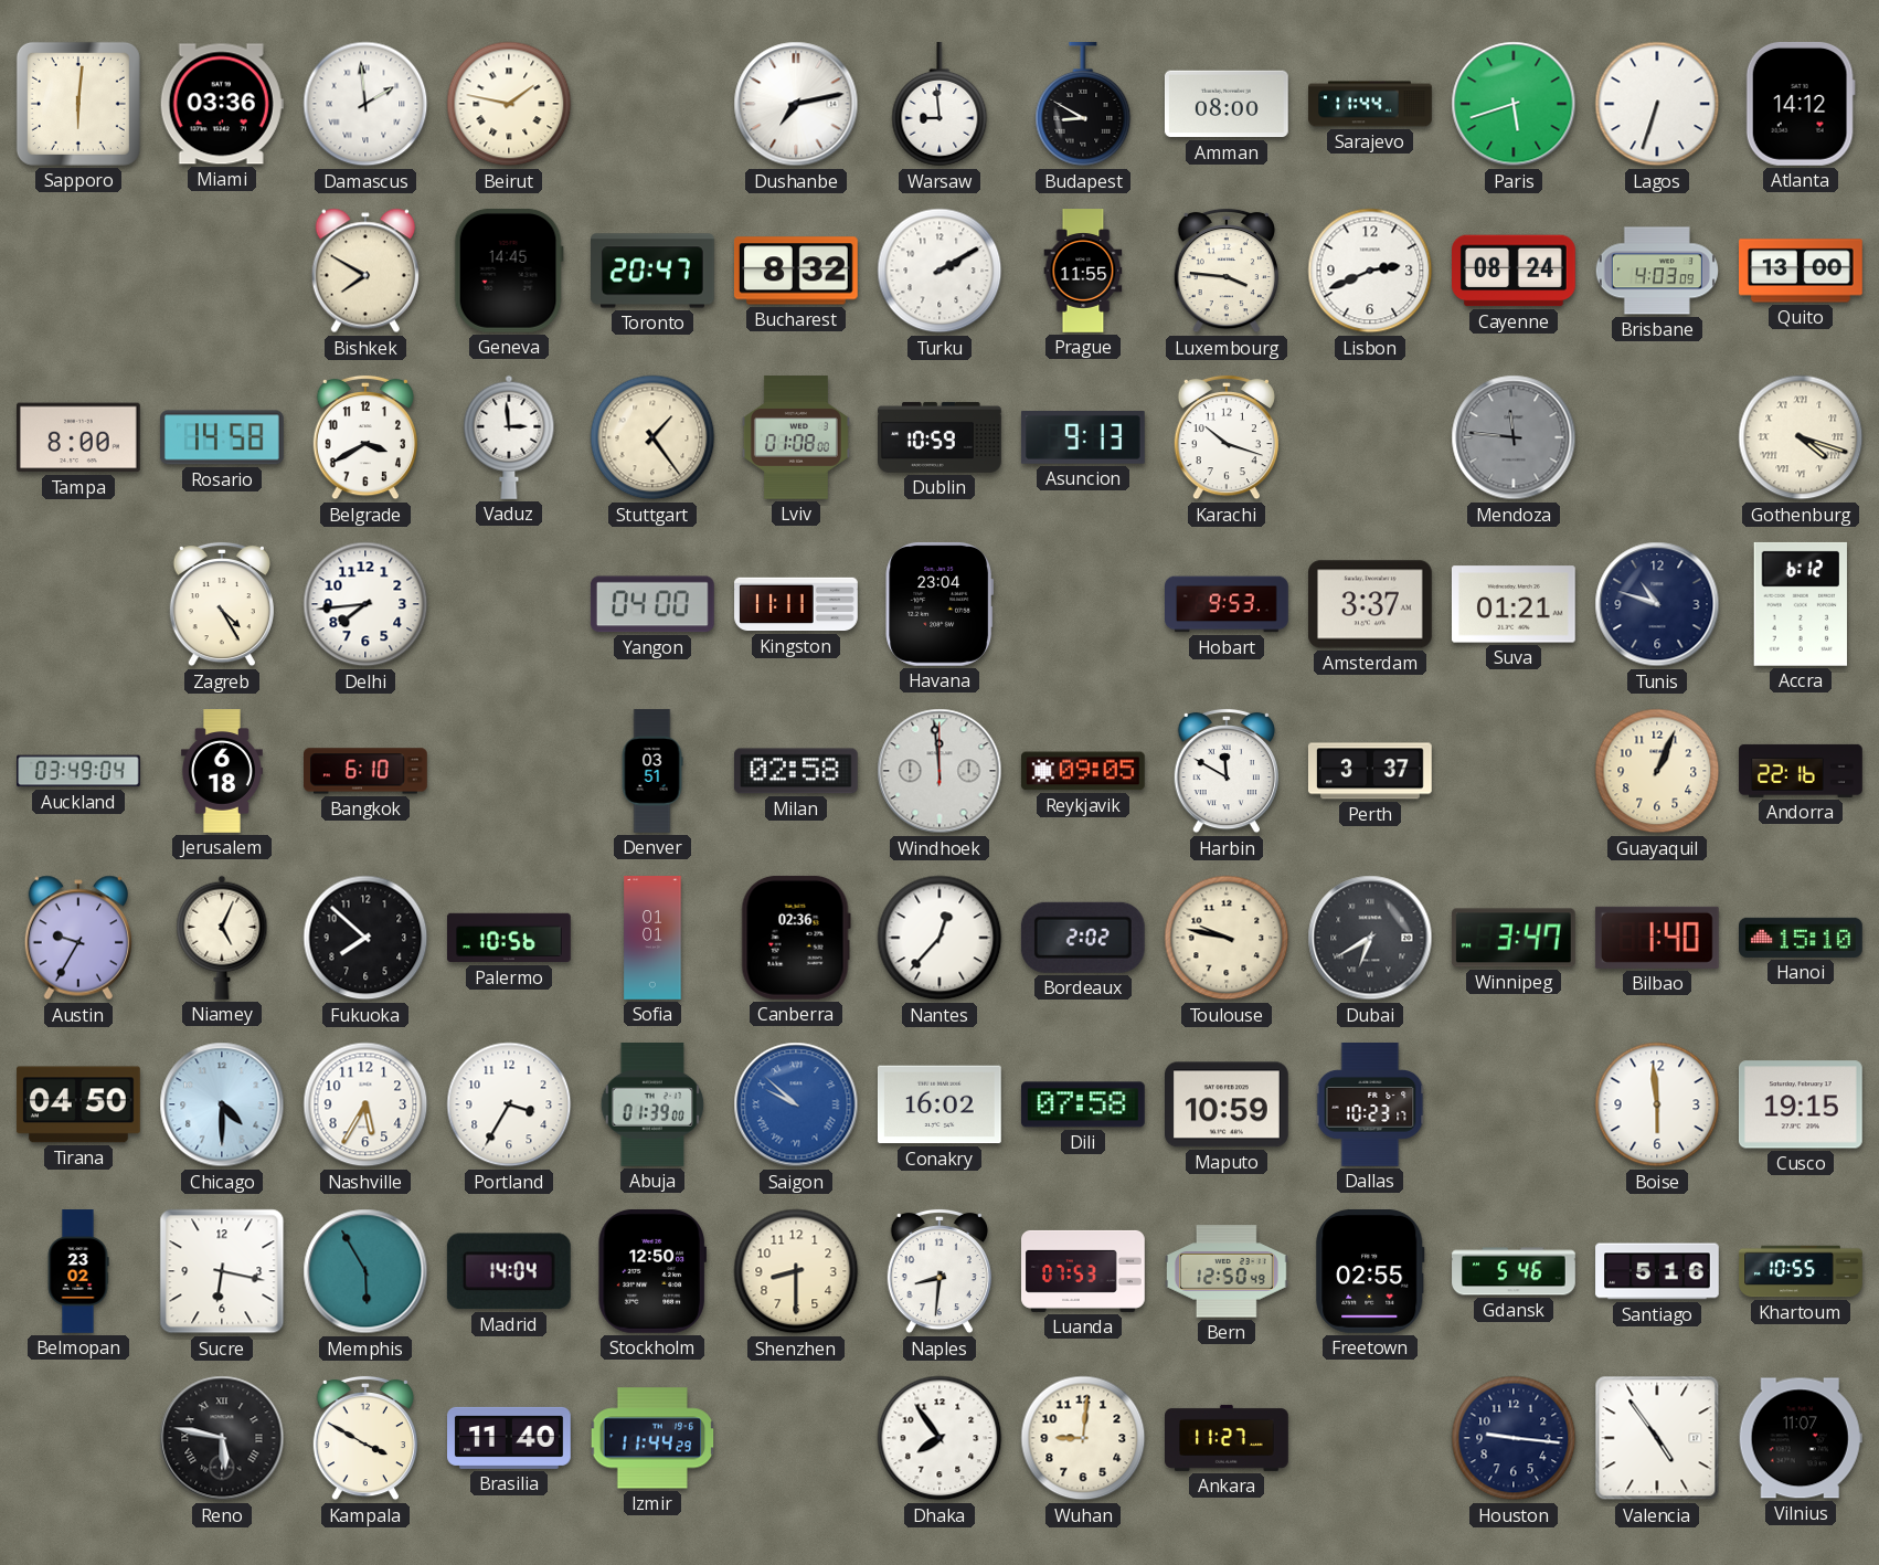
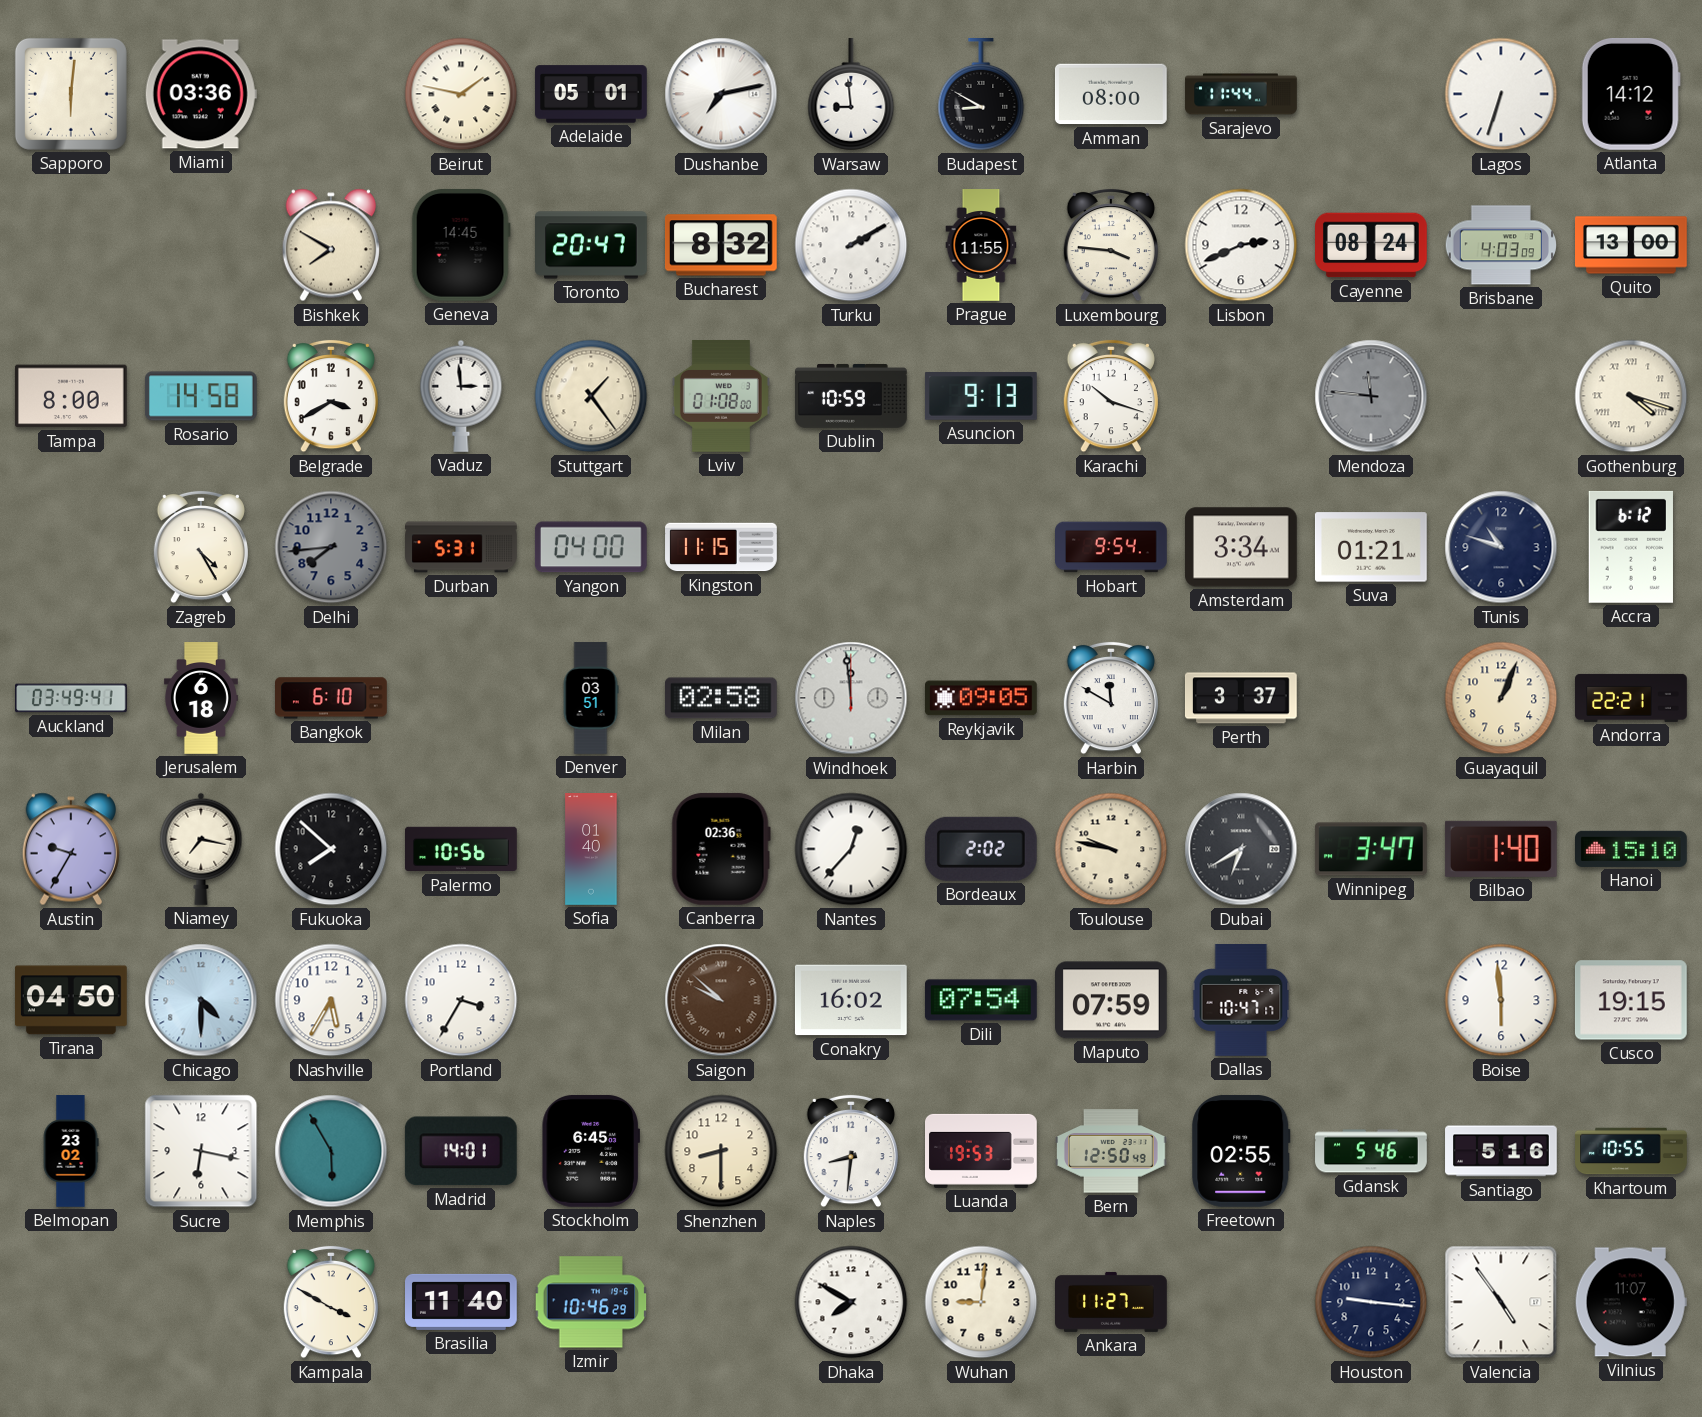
Damascus: 1:59 -> none
Adelaide: none -> 05:01
Paris: 5:42 -> none
Delhi dial: white -> grey
Durban: none -> 5:31
Kingston: 11:11 -> 11:15
Havana: 23:04 -> none
Hobart: 9:53 -> 9:54
Amsterdam: 3:37 -> 3:34
Auckland: 03:49:04 -> 03:49:41
Andorra: 22:16 -> 22:21
Niamey: 5:04 -> 7:17
Sofia: 01:01 -> 01:40
Abuja: 01:39 -> none
Saigon dial: blue -> brown
Dili: 07:58 -> 07:54
Maputo: 10:59 -> 07:59
Dallas: 10:23 -> 10:47
Madrid: 14:04 -> 14:01
Stockholm: 12:50 -> 6:45
Luanda: 07:53 -> 19:53
Reno: 5:47 -> none
Izmir: 11:44 -> 10:46
Dhaka: 7:54 -> 7:50
